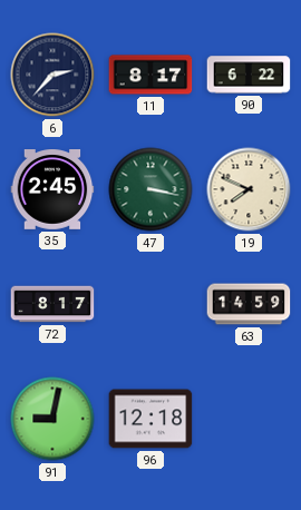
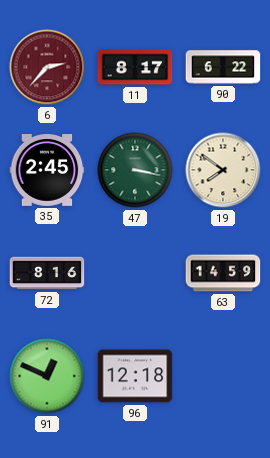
6 dial: navy -> burgundy
19: 7:49 -> 7:51
72: 8:17 -> 8:16
91: 9:02 -> 12:49
